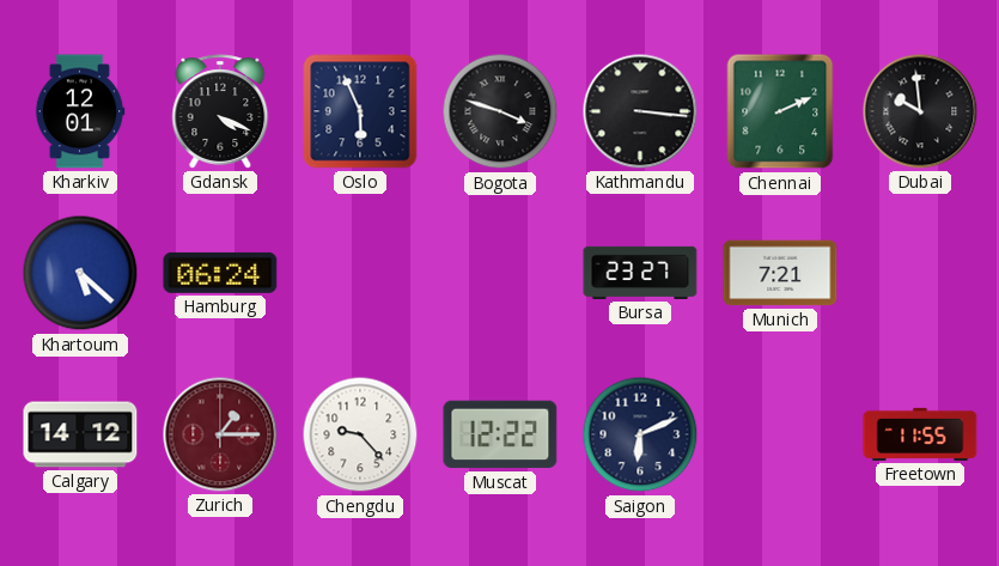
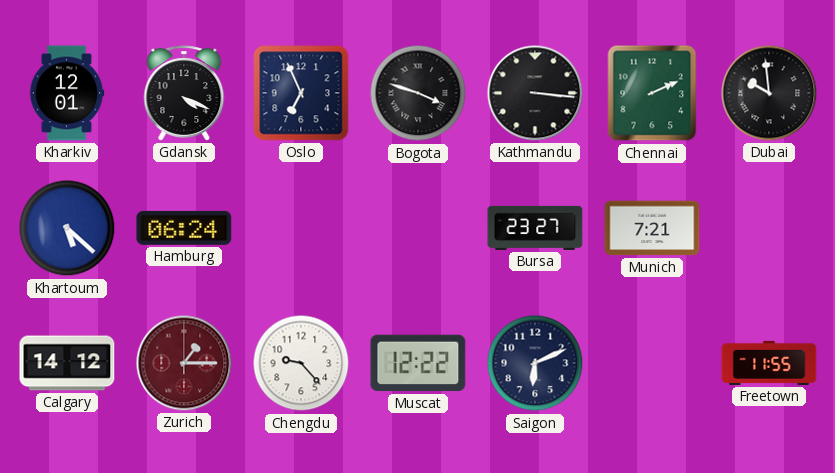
Oslo: 5:56 -> 6:56
